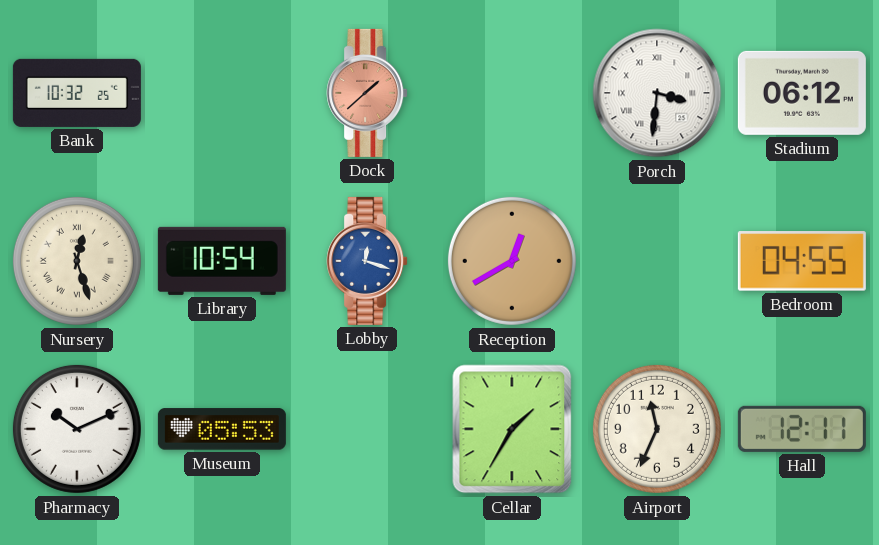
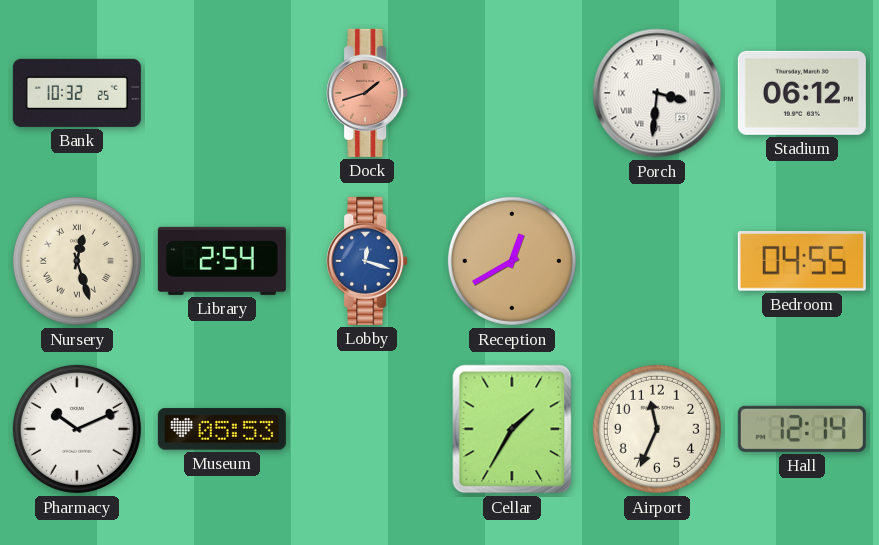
Dock: 1:38 -> 1:42
Library: 10:54 -> 2:54
Hall: 12:11 -> 12:14
